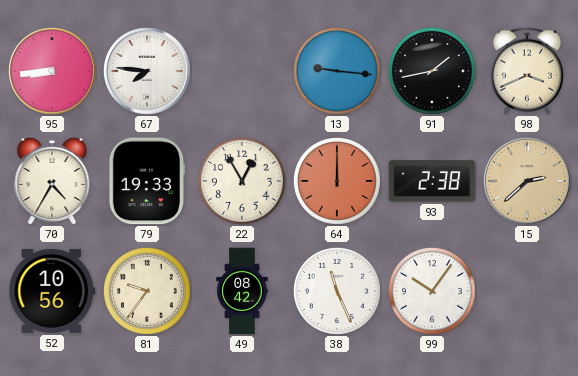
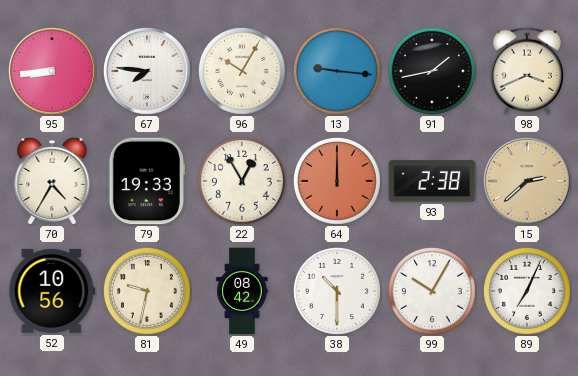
96: none -> 10:05
81: 9:36 -> 9:32
38: 11:26 -> 10:30
99: 10:06 -> 10:05
89: none -> 7:04
